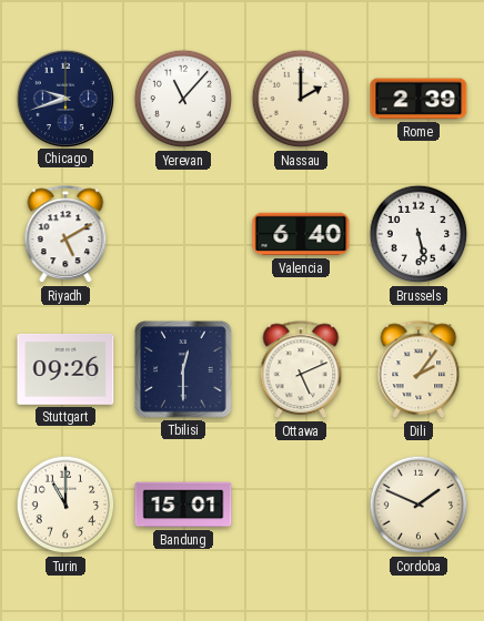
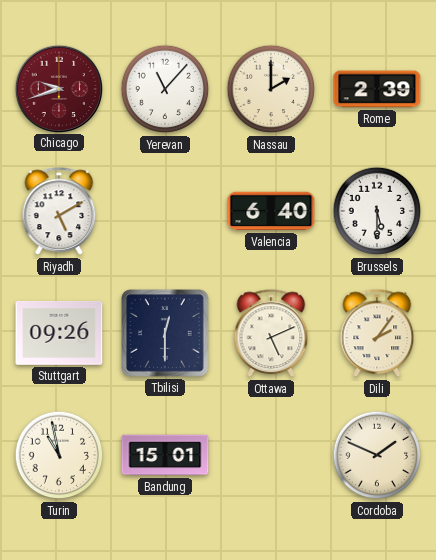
Chicago dial: navy -> burgundy
Brussels: 5:28 -> 5:30
Turin: 11:00 -> 10:58
